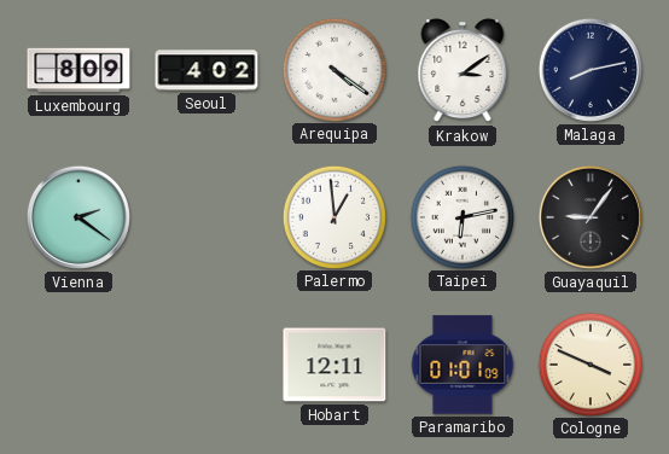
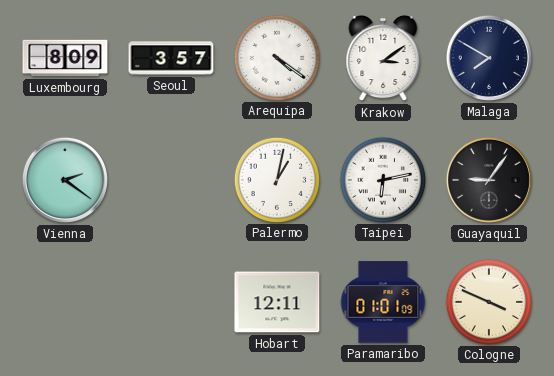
Seoul: 4:02 -> 3:57
Malaga: 8:13 -> 7:50
Palermo: 12:59 -> 1:02
